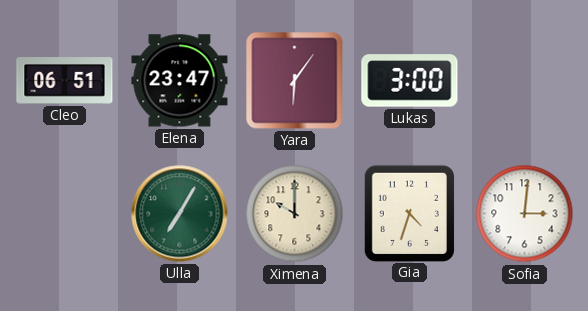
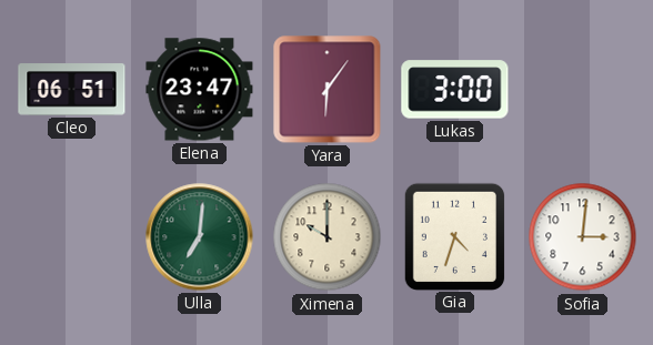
Ulla: 7:05 -> 7:01
